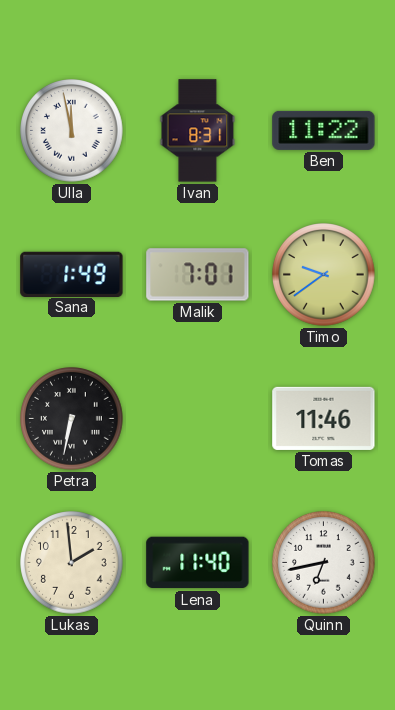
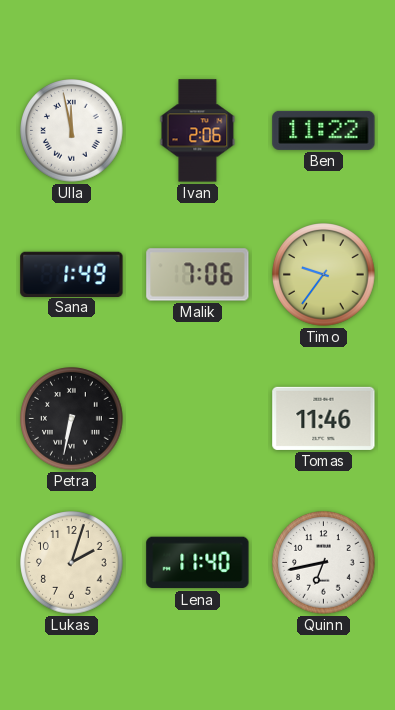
Ivan: 8:31 -> 2:06
Malik: 7:01 -> 7:06
Timo: 9:39 -> 9:36
Lukas: 1:59 -> 2:03
